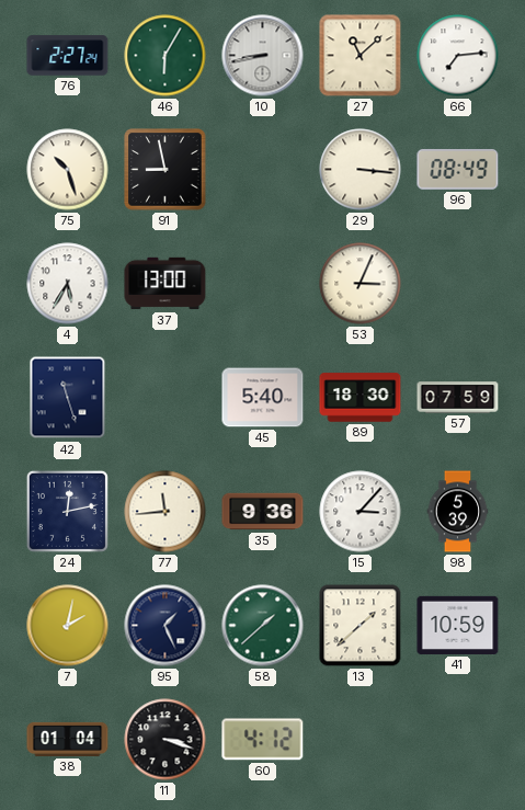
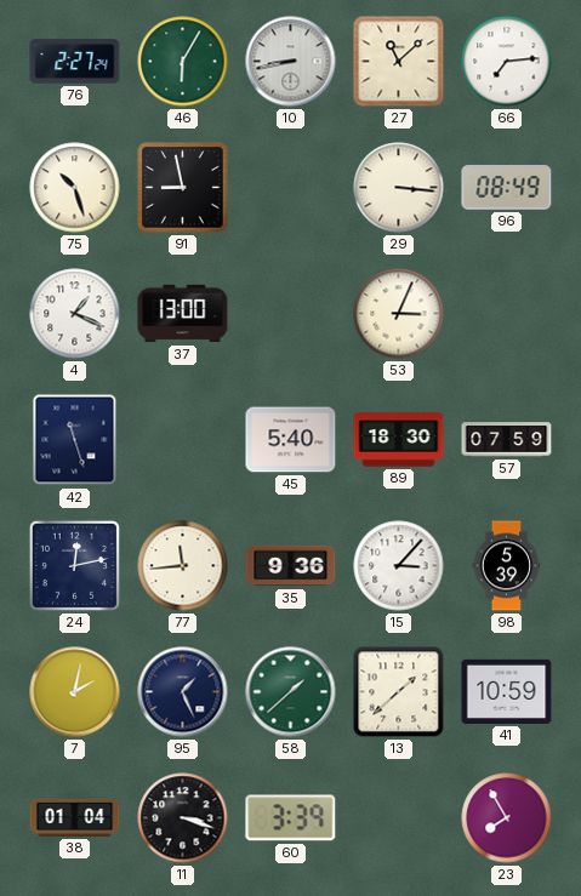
4: 5:35 -> 1:19
60: 4:12 -> 3:39
23: none -> 7:55
